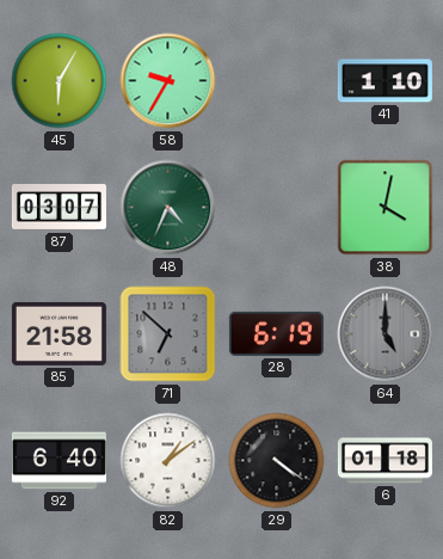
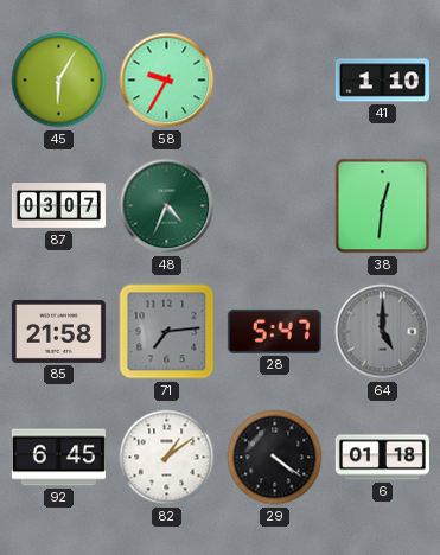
38: 4:02 -> 12:31
71: 6:52 -> 7:14
28: 6:19 -> 5:47
92: 6:40 -> 6:45
